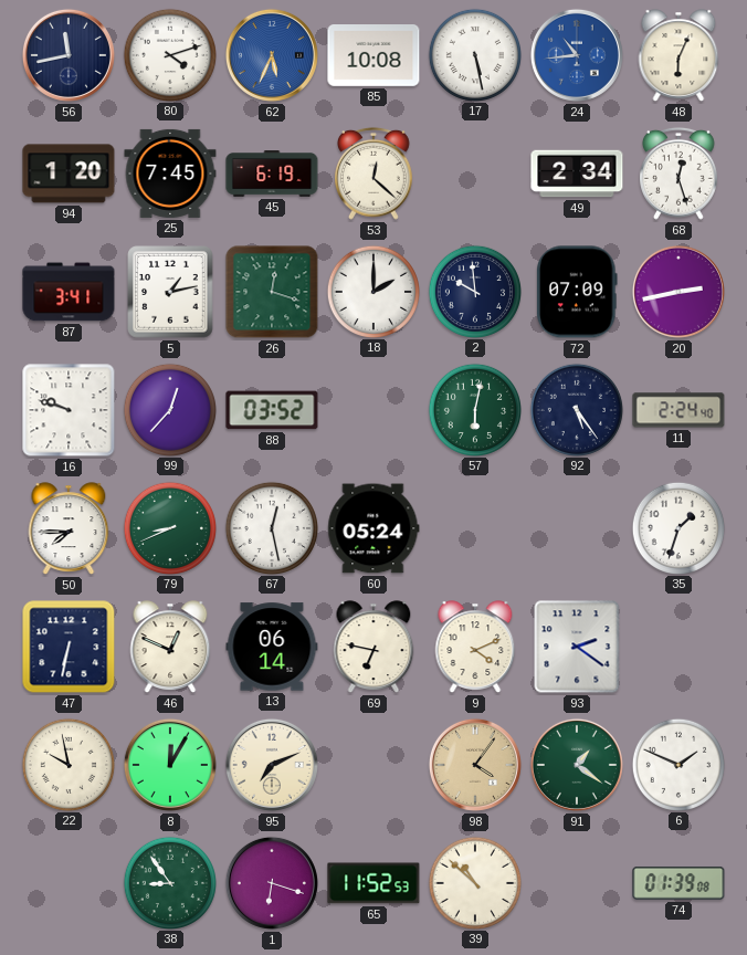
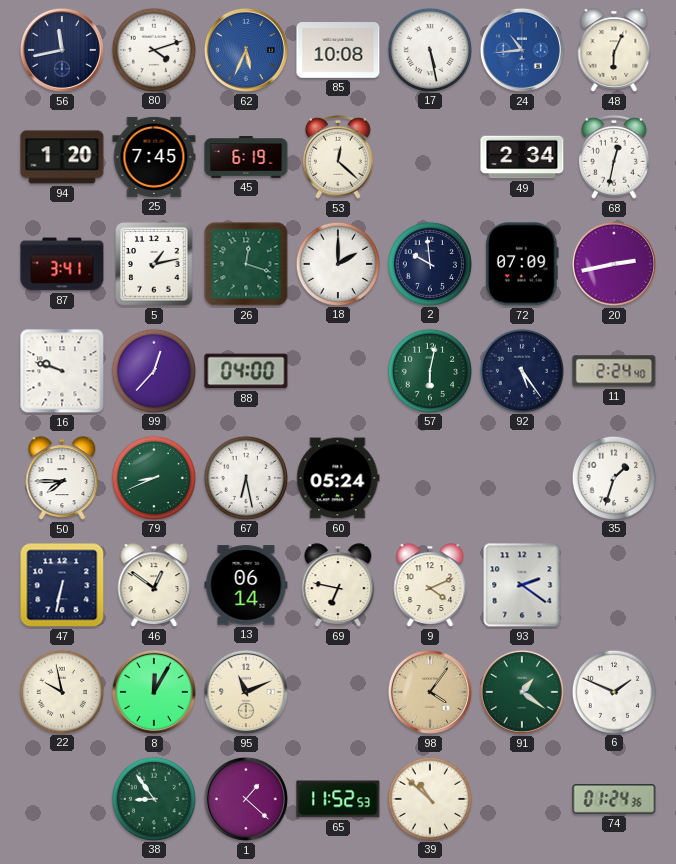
68: 12:27 -> 12:32
88: 03:52 -> 04:00
67: 12:28 -> 6:28
46: 12:49 -> 12:51
95: 7:11 -> 11:11
1: 6:18 -> 1:22
74: 01:39 -> 01:24
